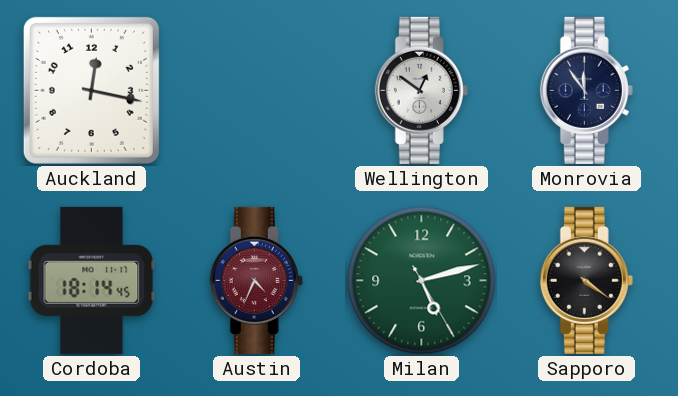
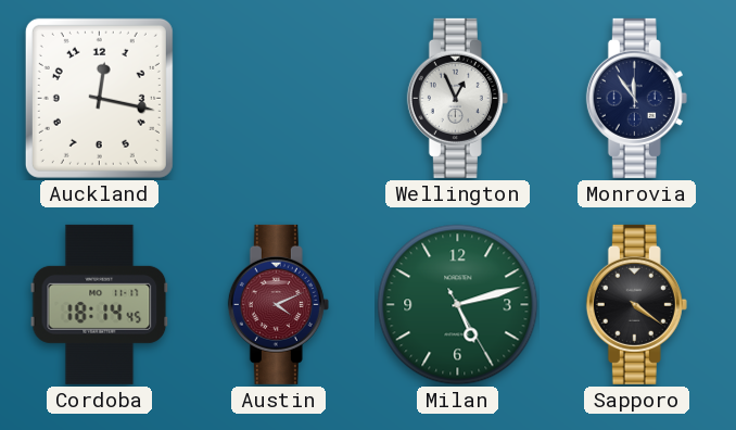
Wellington: 12:51 -> 12:56
Austin: 4:34 -> 4:11
